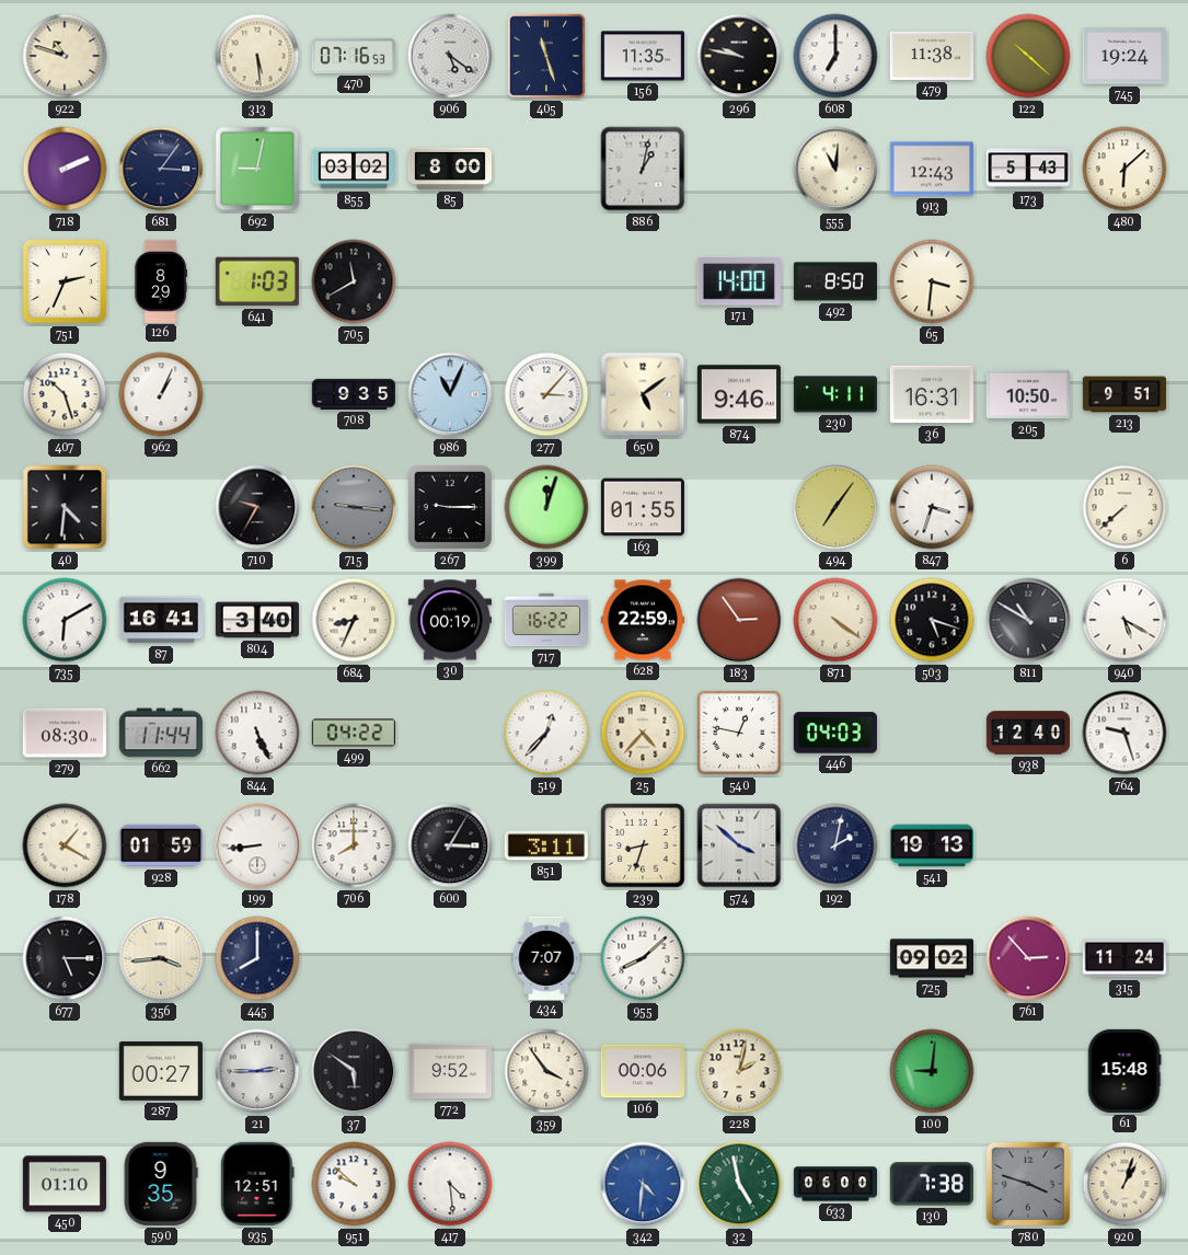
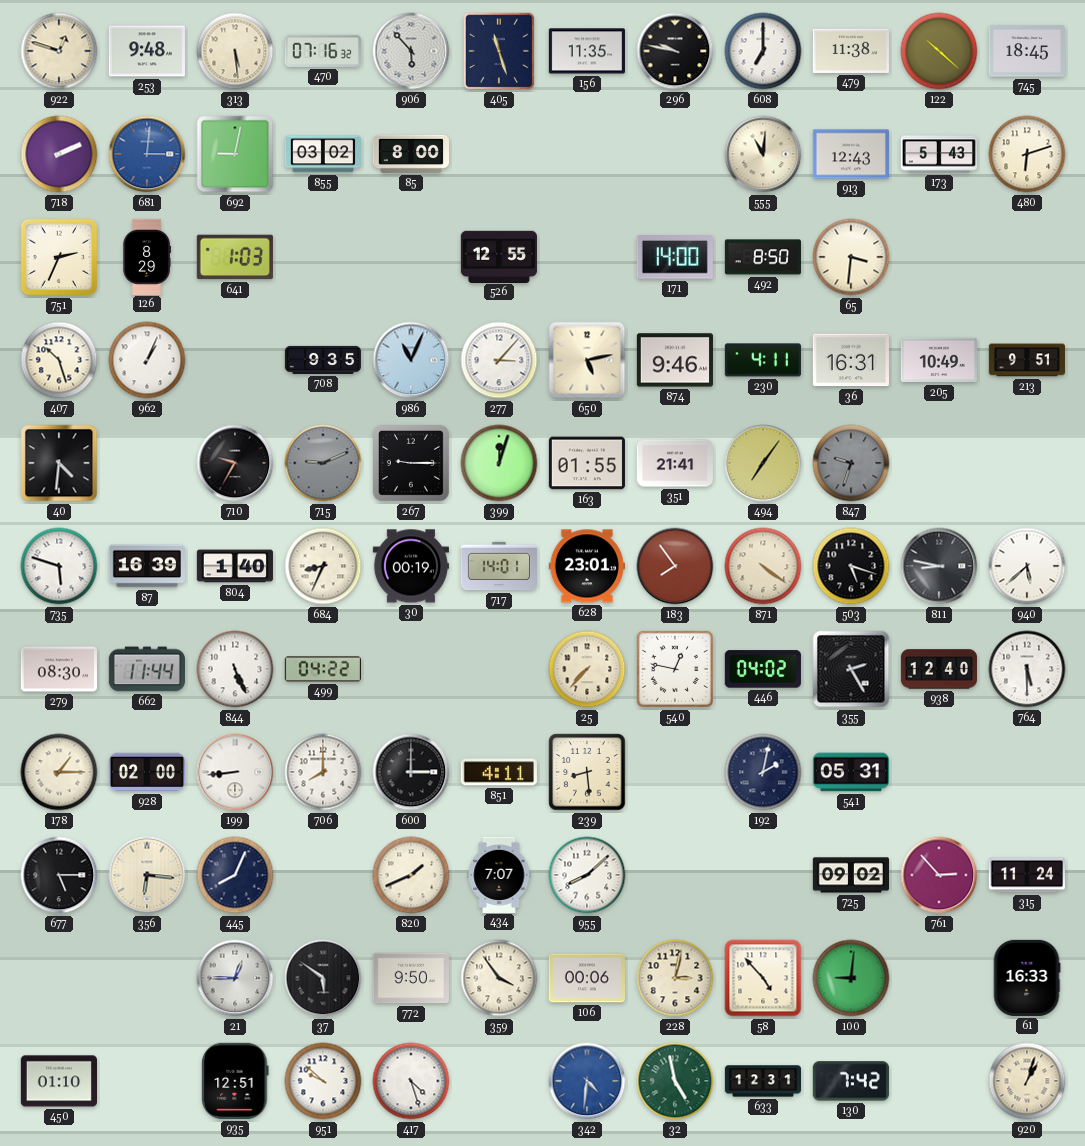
922: 10:48 -> 12:48
253: none -> 9:48
470: 07:16:53 -> 07:16:32
906: 5:21 -> 5:53
745: 19:24 -> 18:45
681: 3:06 -> 3:01
681 dial: navy -> blue
886: 1:02 -> none
480: 6:08 -> 6:12
705: 11:40 -> none
526: none -> 12:55
650: 5:09 -> 5:13
205: 10:50 -> 10:49
715: 9:16 -> 9:11
351: none -> 21:41
847: 3:33 -> 9:33
847 dial: white -> grey
6: 7:38 -> none
735: 6:10 -> 5:48
87: 16:41 -> 16:39
804: 3:40 -> 1:40
717: 16:22 -> 14:01
628: 22:59 -> 23:01
183: 2:54 -> 7:54
811: 10:50 -> 8:47
940: 5:20 -> 5:38
519: 12:37 -> none
25: 4:37 -> 7:37
446: 04:03 -> 04:02
355: none -> 2:25
764: 9:27 -> 5:30
178: 1:20 -> 1:15
928: 01:59 -> 02:00
600: 3:05 -> 3:00
851: 3:11 -> 4:11
239: 8:33 -> 8:29
574: 3:52 -> none
541: 19:13 -> 05:31
356: 3:44 -> 6:16
445: 8:00 -> 8:04
820: none -> 1:41
287: 00:27 -> none
21: 2:45 -> 12:45
772: 9:52 -> 9:50
228: 2:02 -> 3:02
58: none -> 4:53
61: 15:48 -> 16:33
590: 9:35 -> none
417: 4:29 -> 4:27
633: 06:00 -> 12:31
130: 7:38 -> 7:42
780: 3:48 -> none
